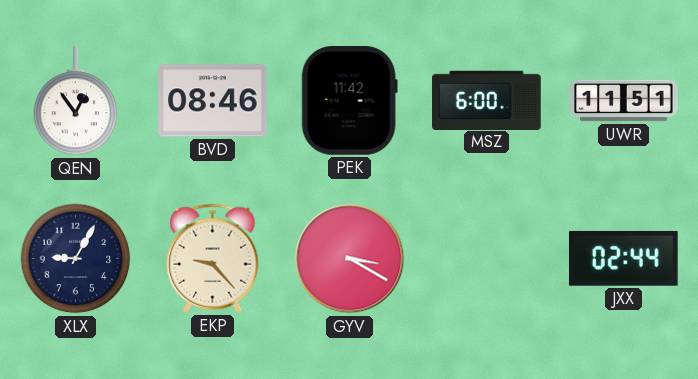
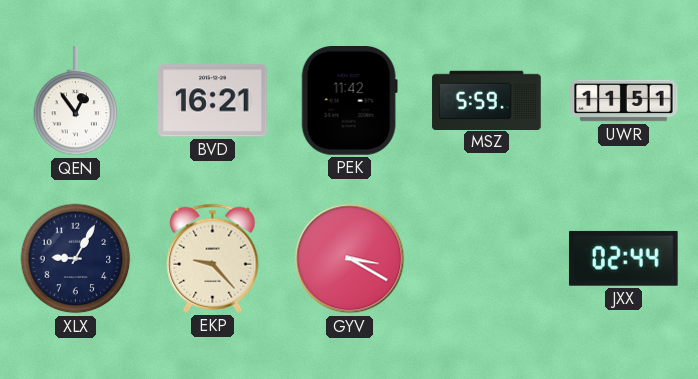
BVD: 08:46 -> 16:21
MSZ: 6:00 -> 5:59
